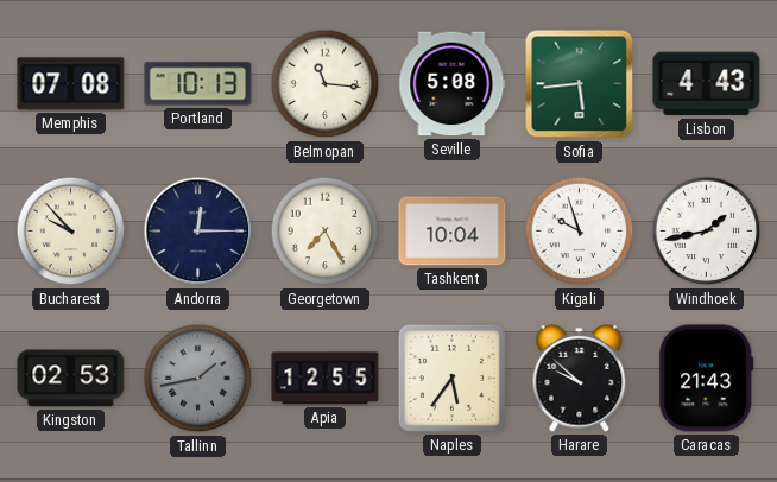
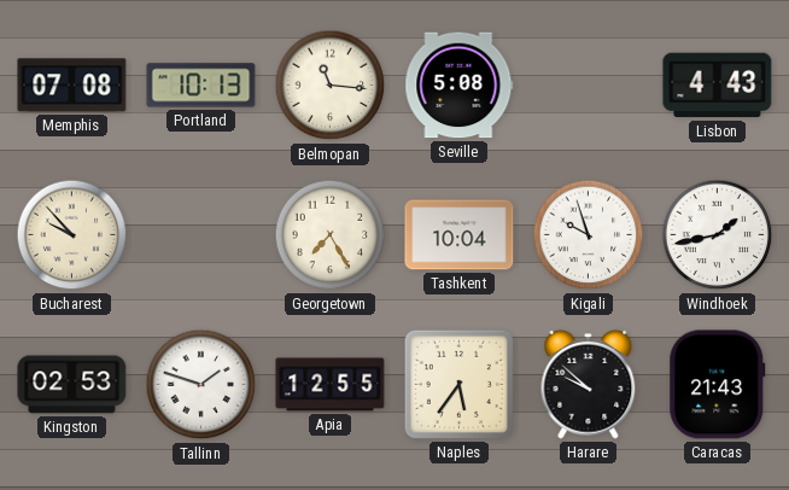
Sofia: 5:44 -> none
Andorra: 12:15 -> none
Tallinn: 1:43 -> 1:48
Tallinn dial: grey -> white
